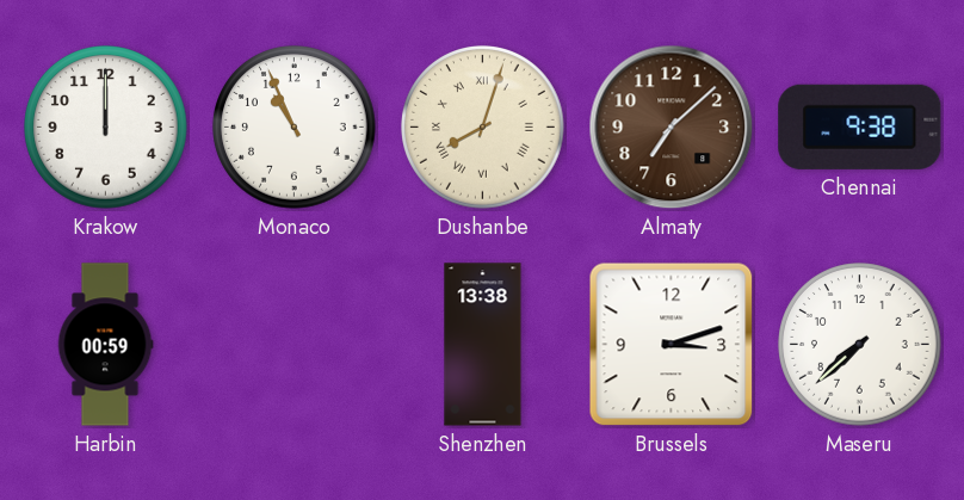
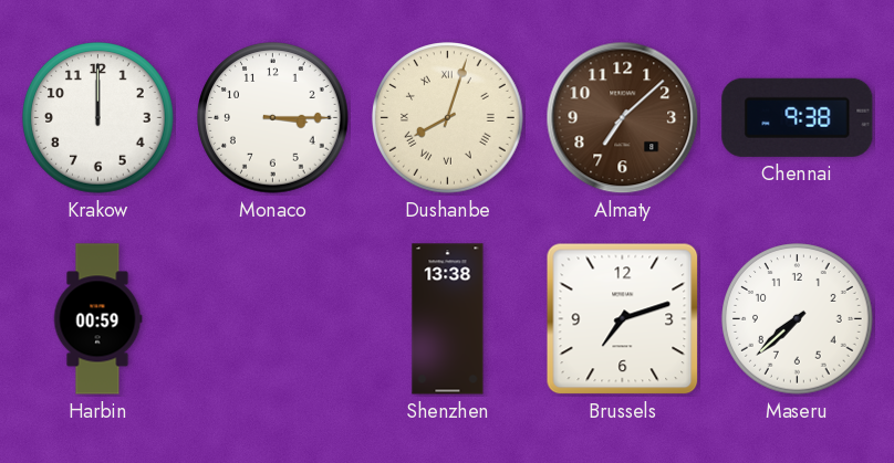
Monaco: 10:56 -> 3:15
Brussels: 3:12 -> 7:12
